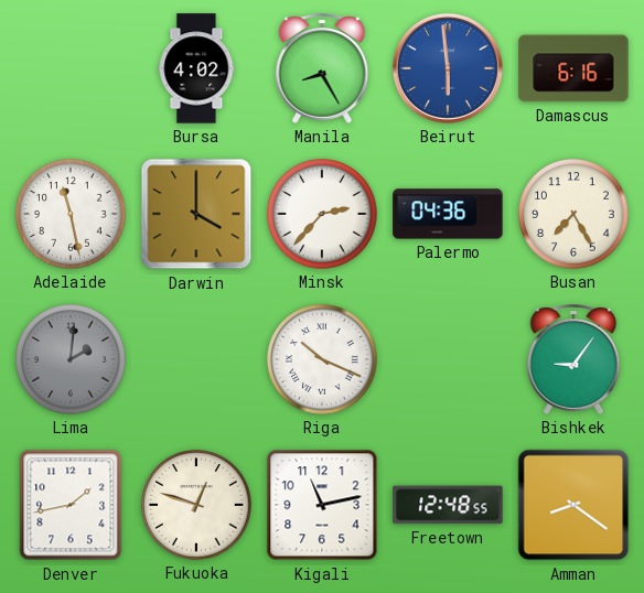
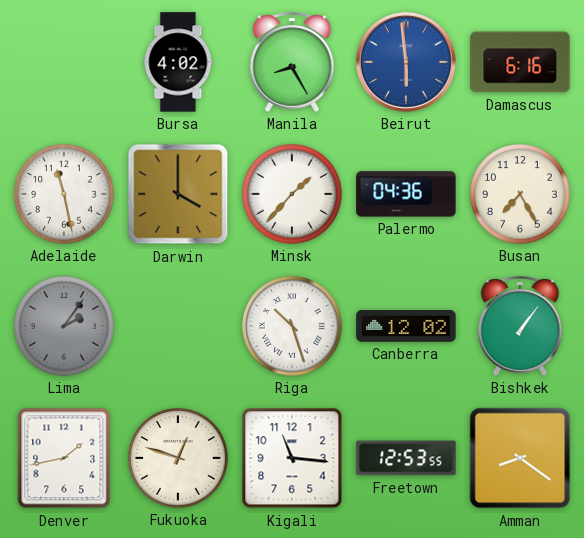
Minsk: 2:37 -> 1:37
Lima: 2:01 -> 2:06
Riga: 10:19 -> 10:27
Canberra: none -> 12:02
Bishkek: 9:06 -> 1:06
Kigali: 11:13 -> 11:16
Freetown: 12:48 -> 12:53
